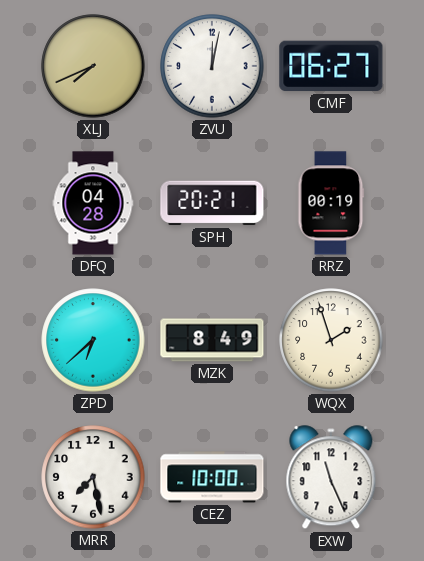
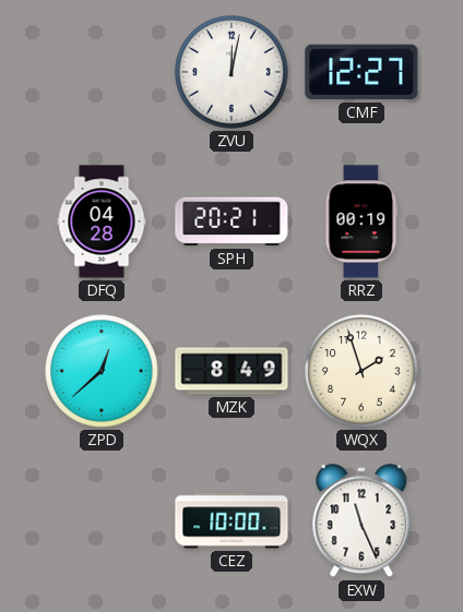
XLJ: 7:41 -> none
CMF: 06:27 -> 12:27
ZPD: 6:38 -> 12:38
MRR: 7:28 -> none
